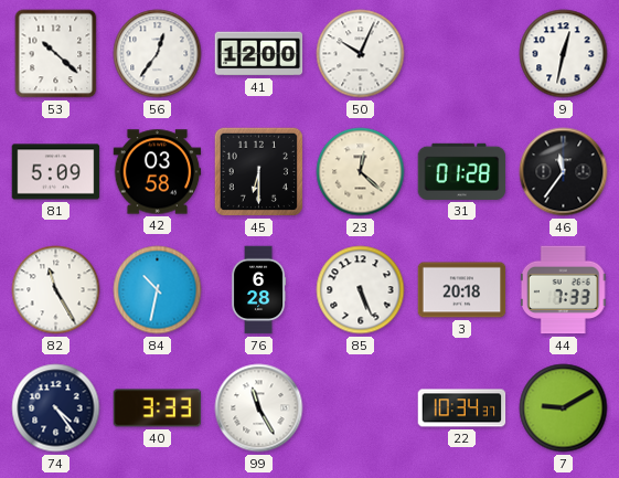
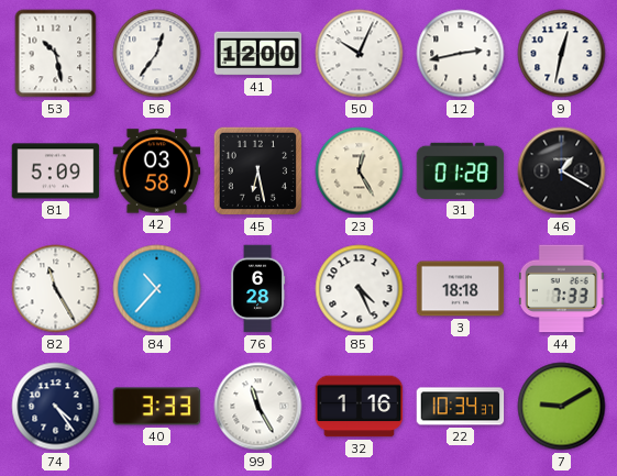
53: 10:22 -> 10:28
12: none -> 2:43
45: 6:30 -> 6:28
23: 12:22 -> 12:25
46: 11:36 -> 1:20
84: 10:32 -> 10:37
85: 5:26 -> 4:26
3: 20:18 -> 18:18
32: none -> 1:16
